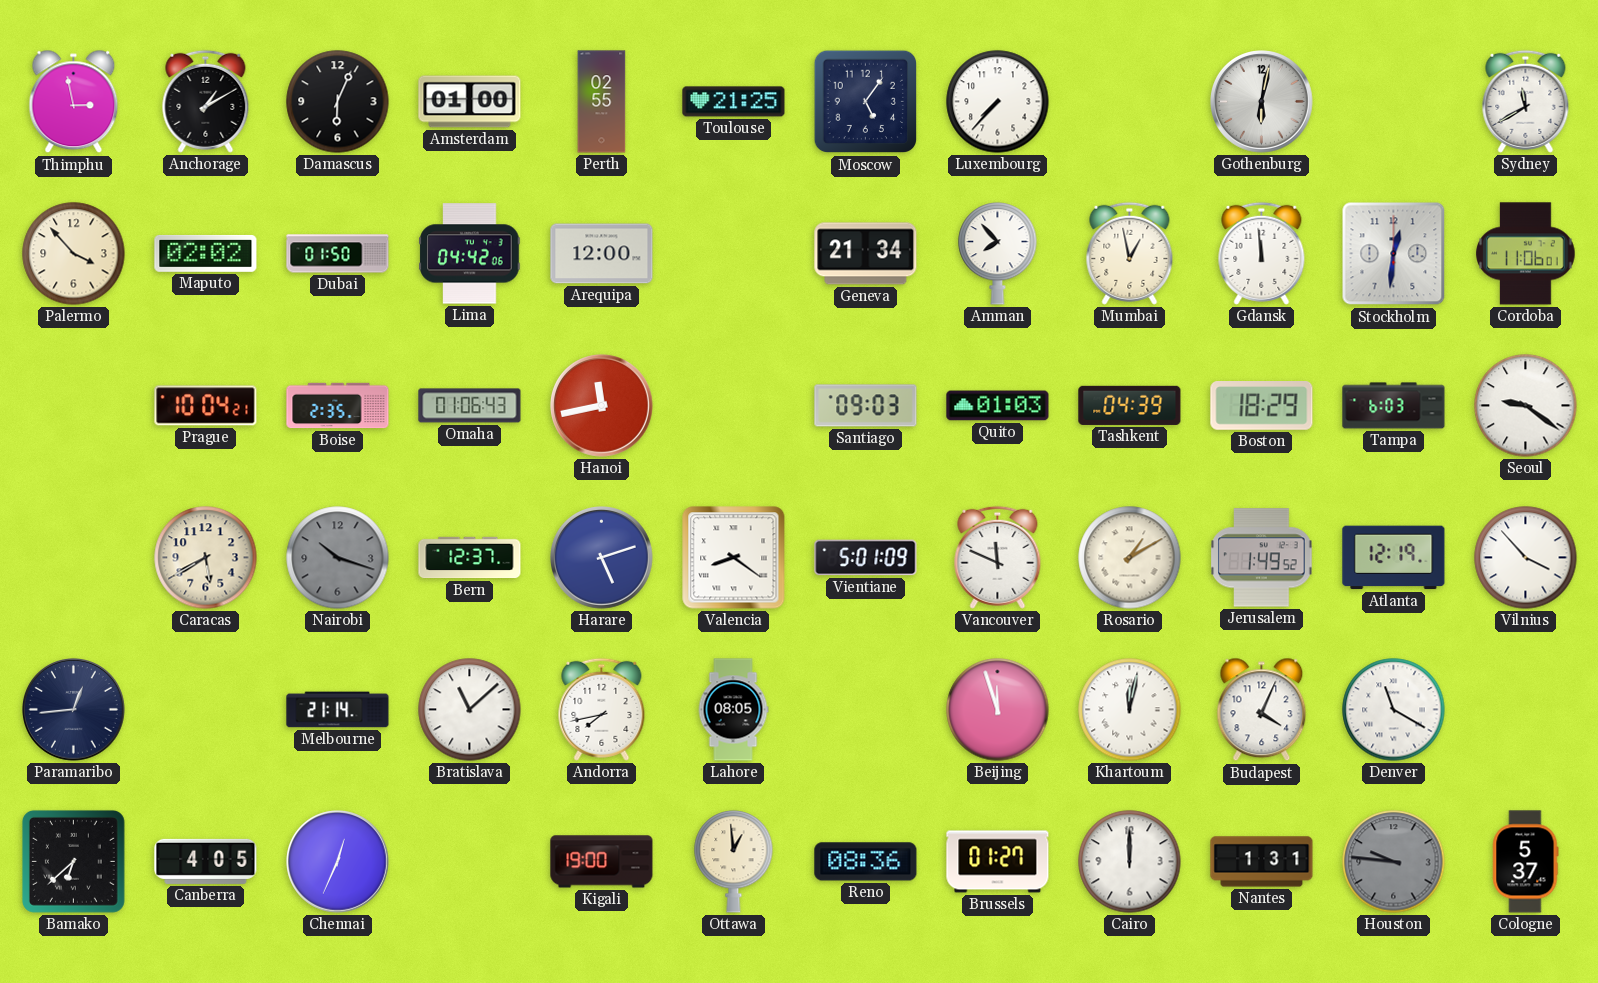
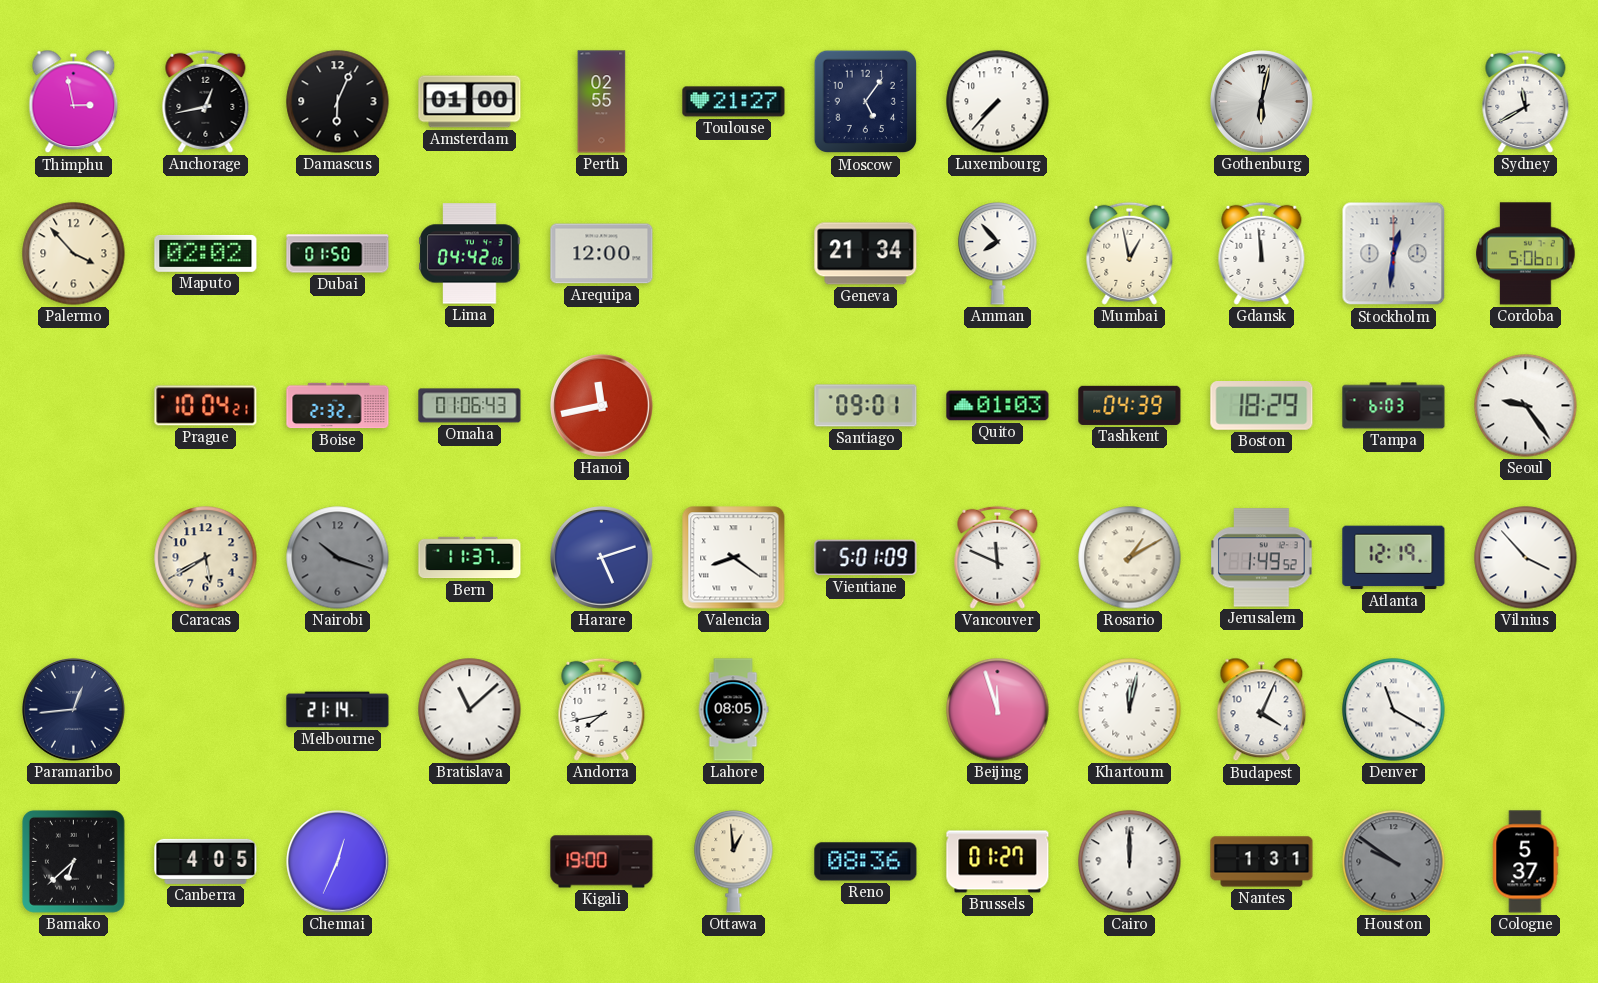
Anchorage: 1:10 -> 12:43
Toulouse: 21:25 -> 21:27
Cordoba: 11:06 -> 5:06
Boise: 2:35 -> 2:32
Santiago: 09:03 -> 09:01
Seoul: 9:21 -> 9:24
Bern: 12:37 -> 11:37
Houston: 9:46 -> 9:51
